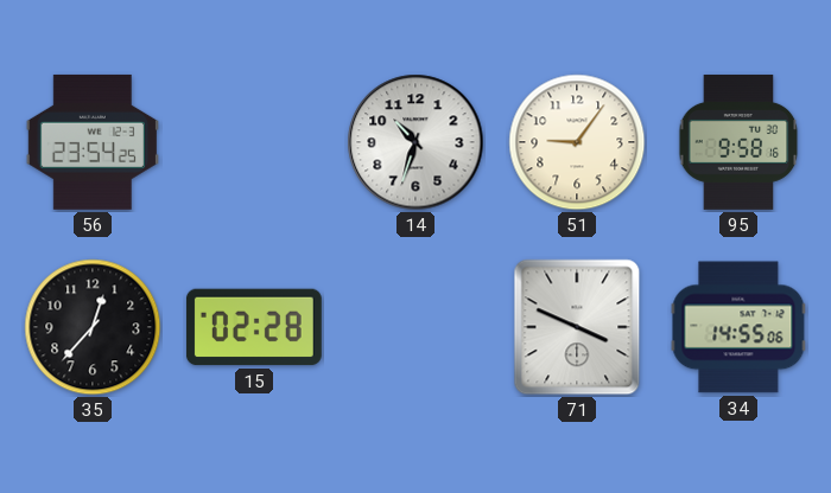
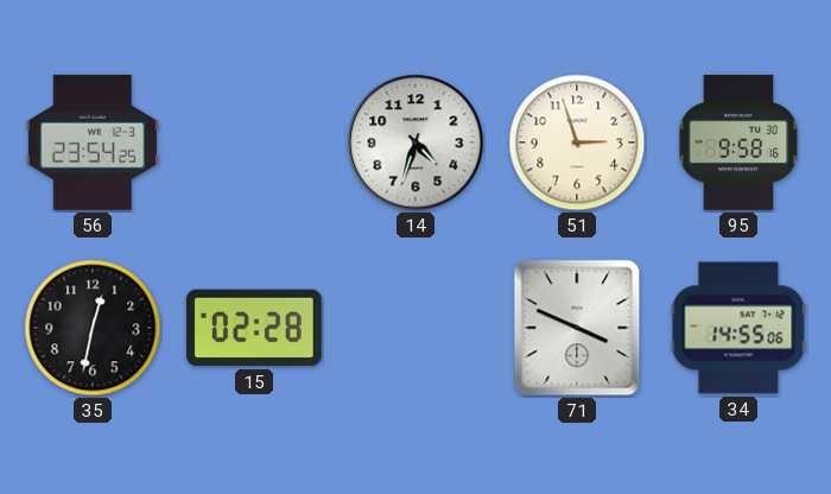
14: 10:33 -> 4:33
51: 9:06 -> 2:57
35: 12:37 -> 12:32
